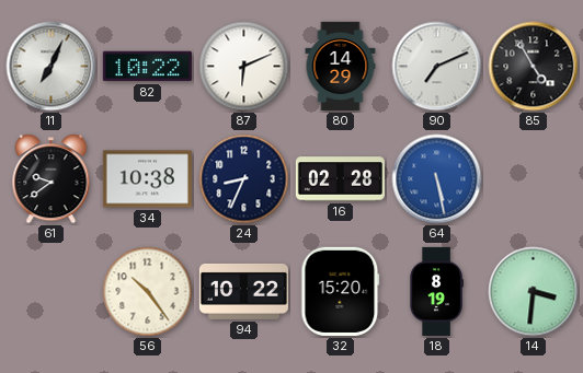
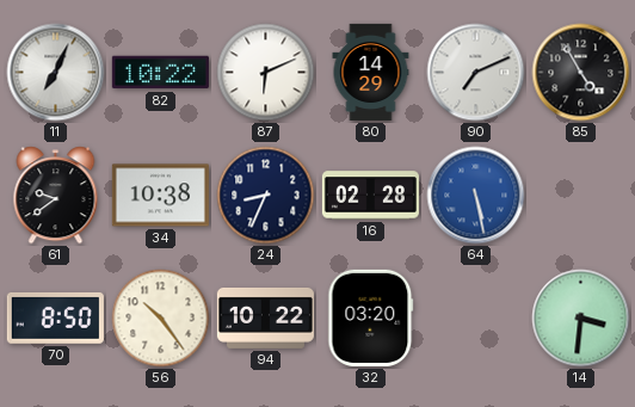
70: none -> 8:50
32: 15:20 -> 03:20
18: 8:19 -> none
